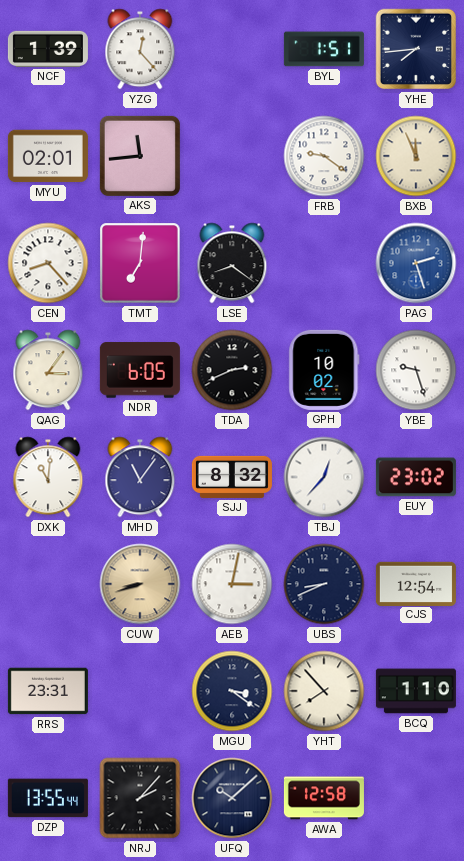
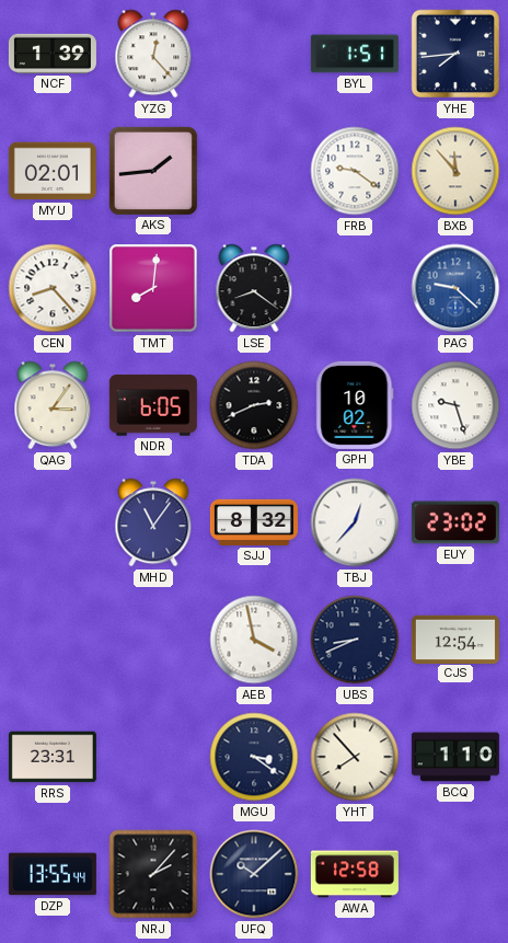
AKS: 11:44 -> 1:44
BXB: 11:56 -> 11:53
TMT: 7:01 -> 8:01
PAG: 2:27 -> 9:22
DXK: 11:01 -> none
CUW: 8:42 -> none
AEB: 3:02 -> 3:58
